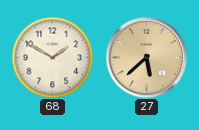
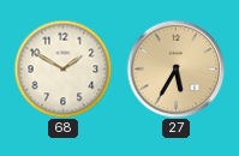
27: 5:38 -> 5:35
